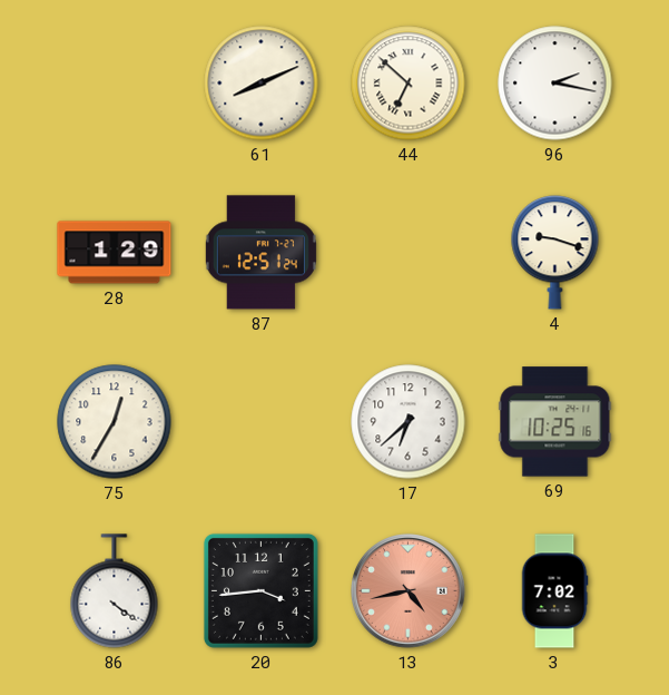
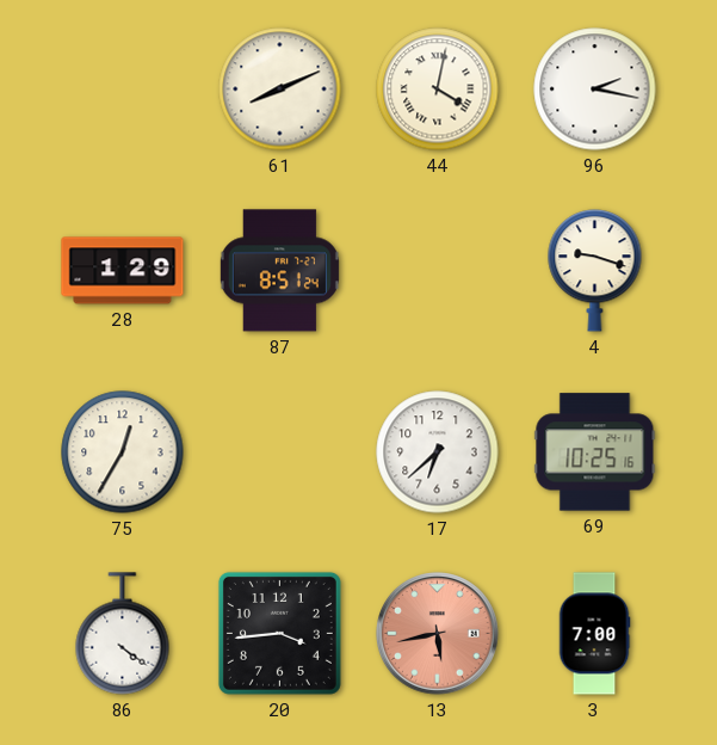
44: 6:52 -> 4:02
87: 12:51 -> 8:51
13: 4:43 -> 5:43
3: 7:02 -> 7:00
